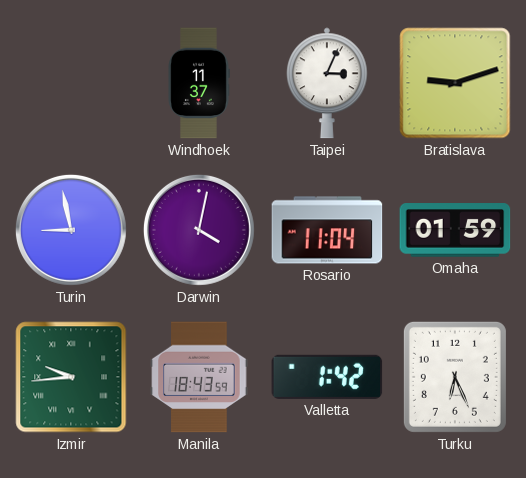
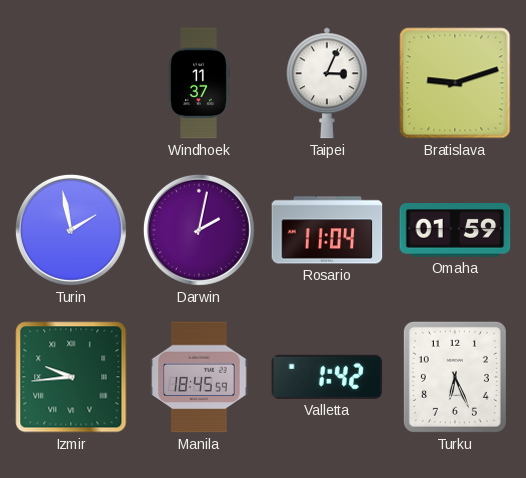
Turin: 8:58 -> 1:58
Darwin: 4:02 -> 2:02
Manila: 18:43 -> 18:45
